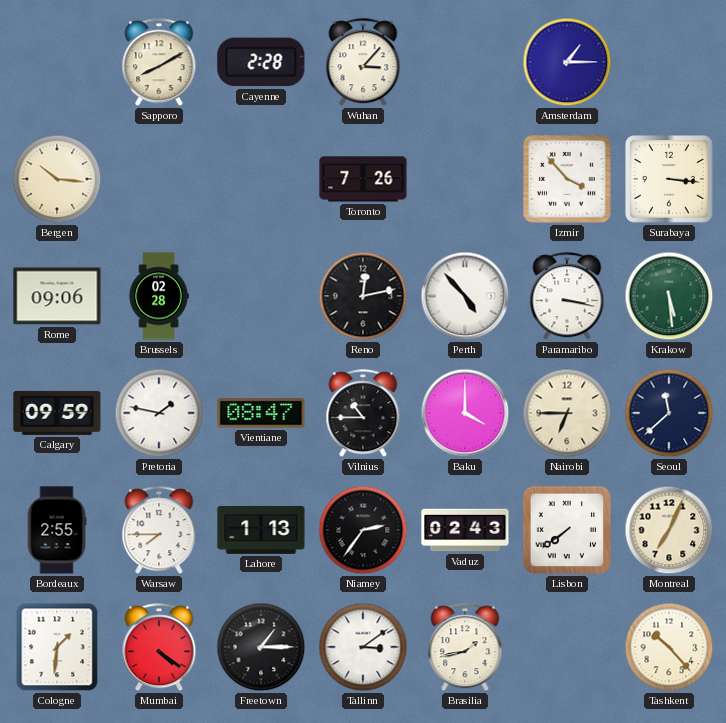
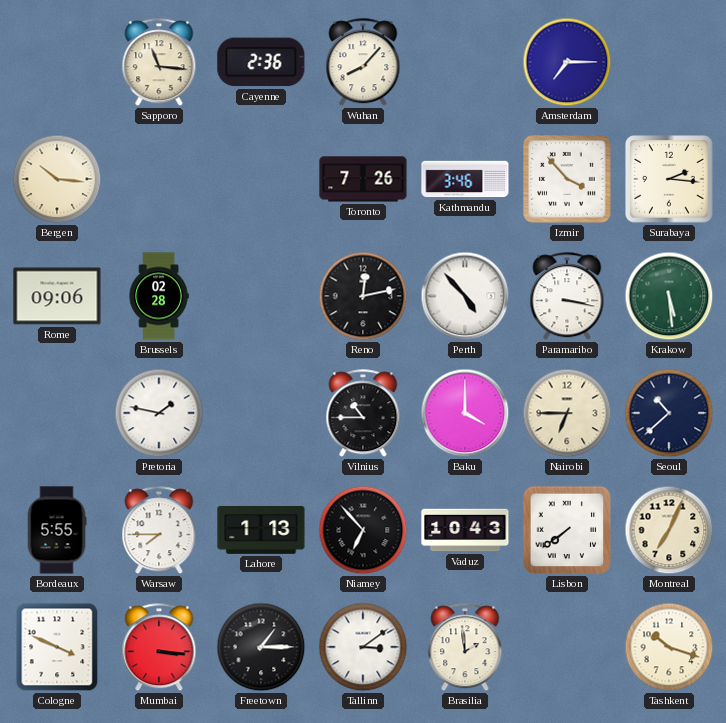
Sapporo: 8:10 -> 11:16
Cayenne: 2:28 -> 2:36
Wuhan: 3:07 -> 8:07
Amsterdam: 1:15 -> 7:15
Kathmandu: none -> 3:46
Surabaya: 3:16 -> 2:16
Calgary: 09:59 -> none
Vientiane: 08:47 -> none
Seoul: 11:38 -> 10:38
Bordeaux: 2:55 -> 5:55
Niamey: 2:36 -> 6:53
Vaduz: 02:43 -> 10:43
Cologne: 1:31 -> 3:49
Mumbai: 4:21 -> 3:16
Brasilia: 1:43 -> 1:59
Tashkent: 10:23 -> 10:18
